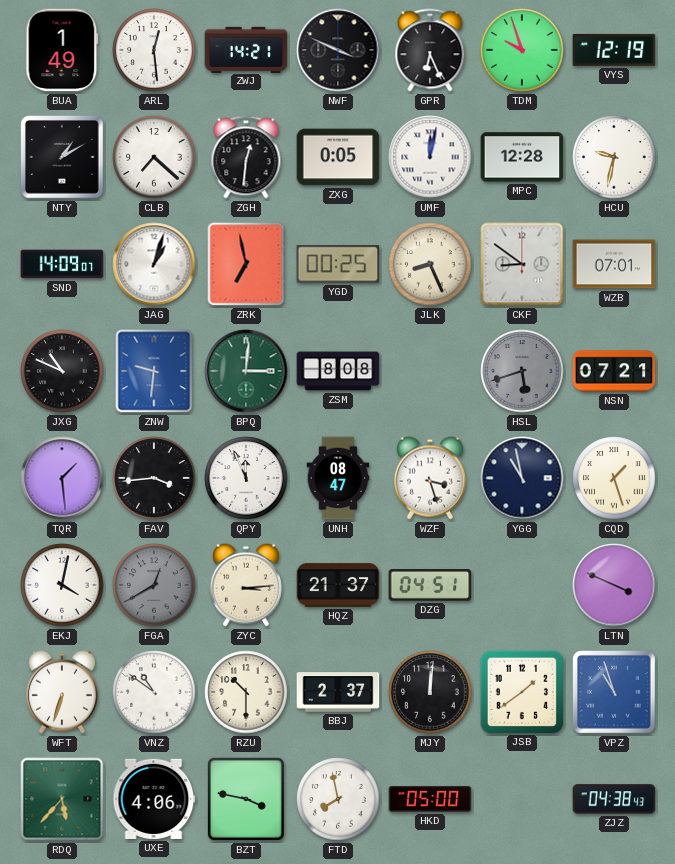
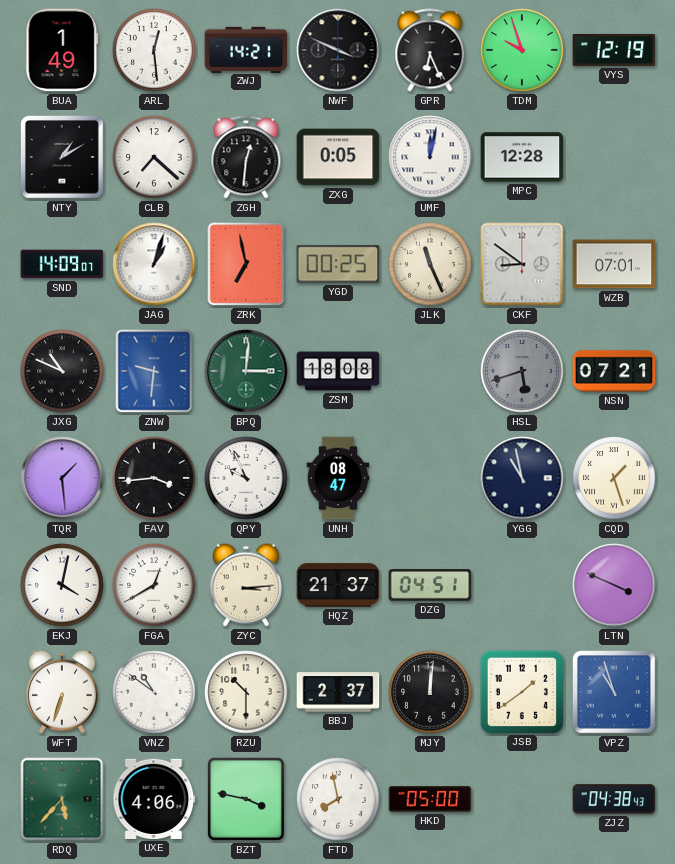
HCU: 9:32 -> none
JLK: 8:26 -> 11:26
ZSM: 8:08 -> 18:08
QPY: 11:56 -> 9:56
WZF: 3:27 -> none
FGA dial: grey -> white
